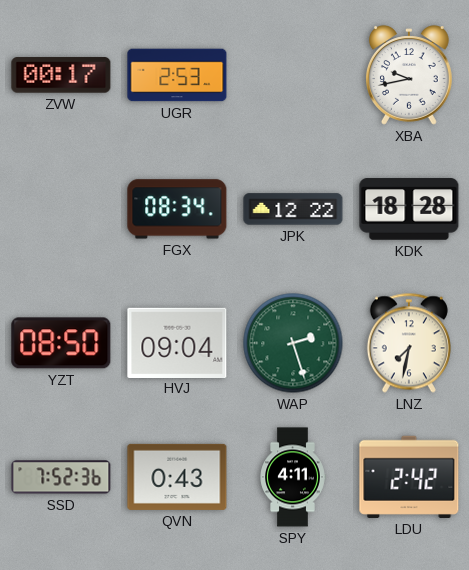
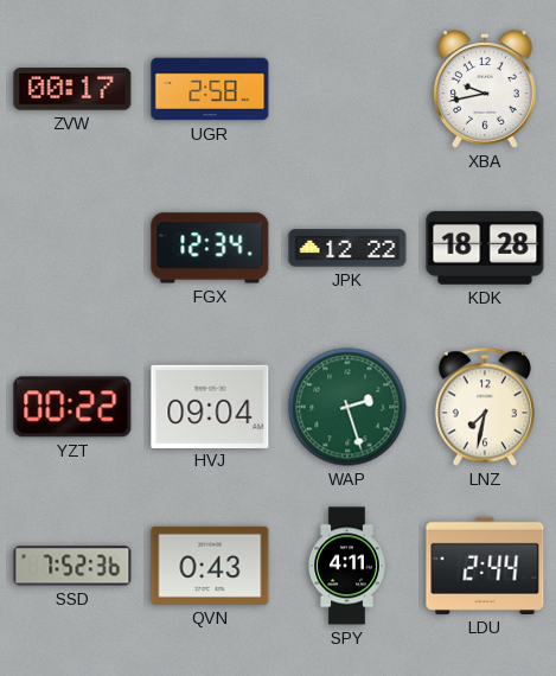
UGR: 2:53 -> 2:58
FGX: 08:34 -> 12:34
YZT: 08:50 -> 00:22
LDU: 2:42 -> 2:44
